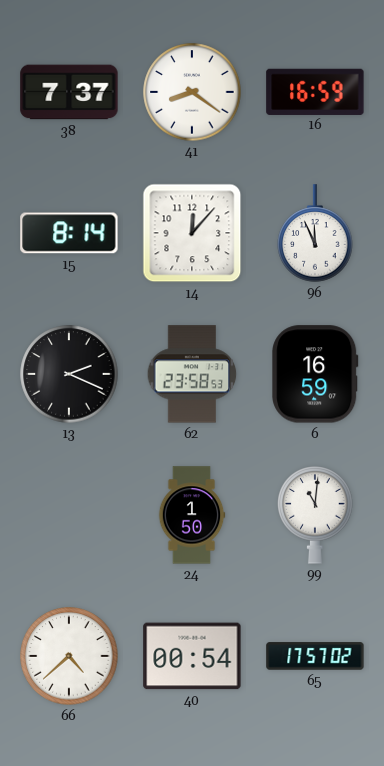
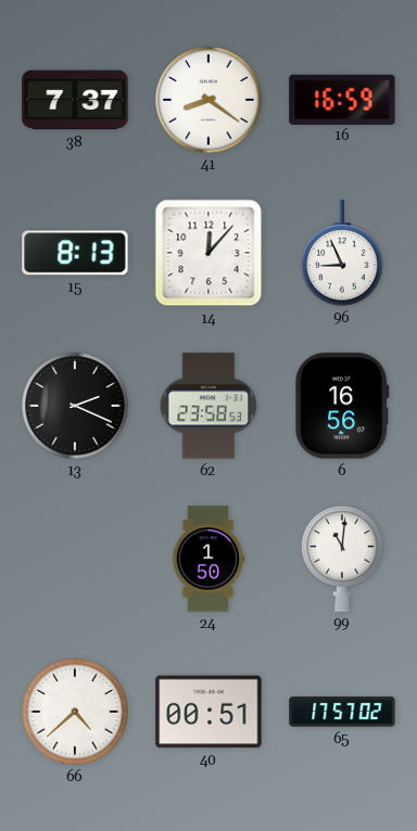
15: 8:14 -> 8:13
96: 11:56 -> 8:56
6: 16:59 -> 16:56
40: 00:54 -> 00:51
